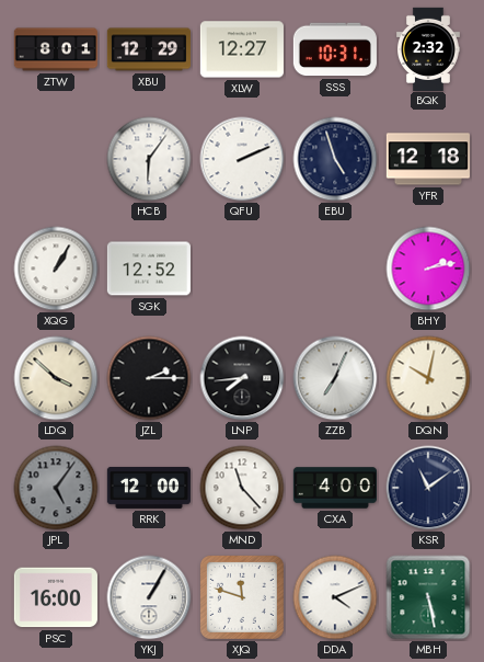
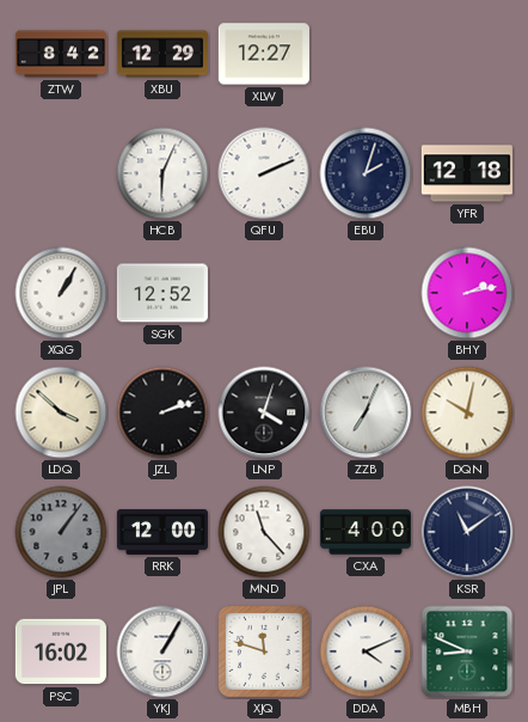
ZTW: 8:01 -> 8:42
SSS: 10:31 -> none
BQK: 2:32 -> none
HCB: 6:06 -> 6:04
EBU: 4:57 -> 2:03
JZL: 2:15 -> 2:12
LNP: 7:44 -> 4:03
JPL: 5:06 -> 1:06
PSC: 16:00 -> 16:02
MBH: 5:28 -> 8:49
